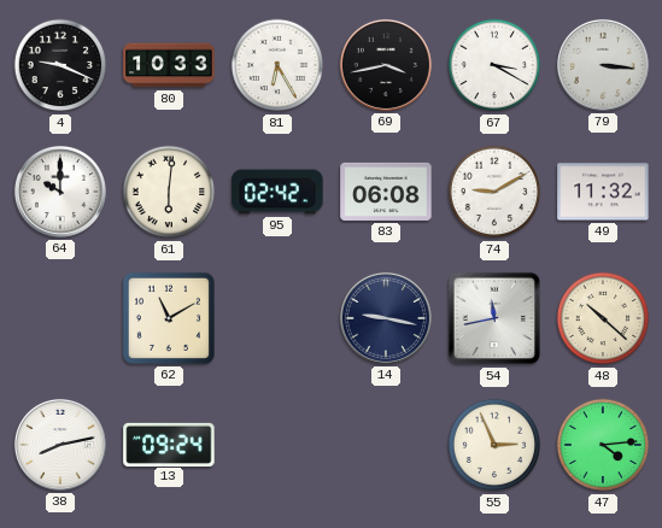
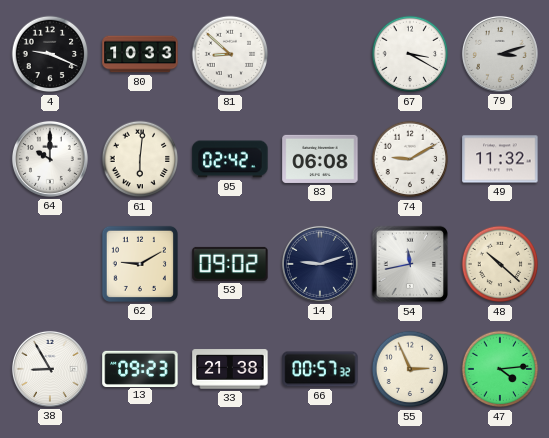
81: 6:25 -> 8:52
69: 3:43 -> none
79: 3:16 -> 3:12
62: 11:10 -> 9:10
53: none -> 09:02
14: 9:17 -> 9:12
38: 8:13 -> 8:55
13: 09:24 -> 09:23
33: none -> 21:38
66: none -> 00:57
